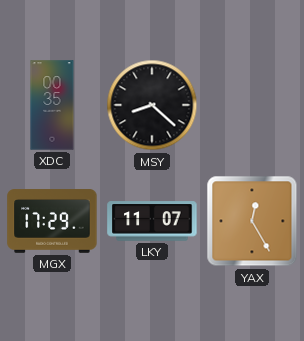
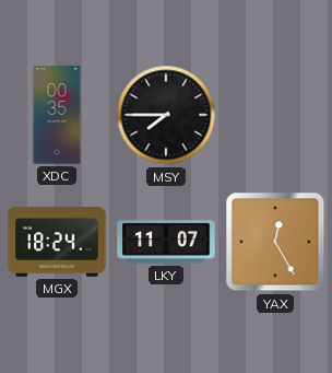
MSY: 8:22 -> 7:45
MGX: 17:29 -> 18:24
